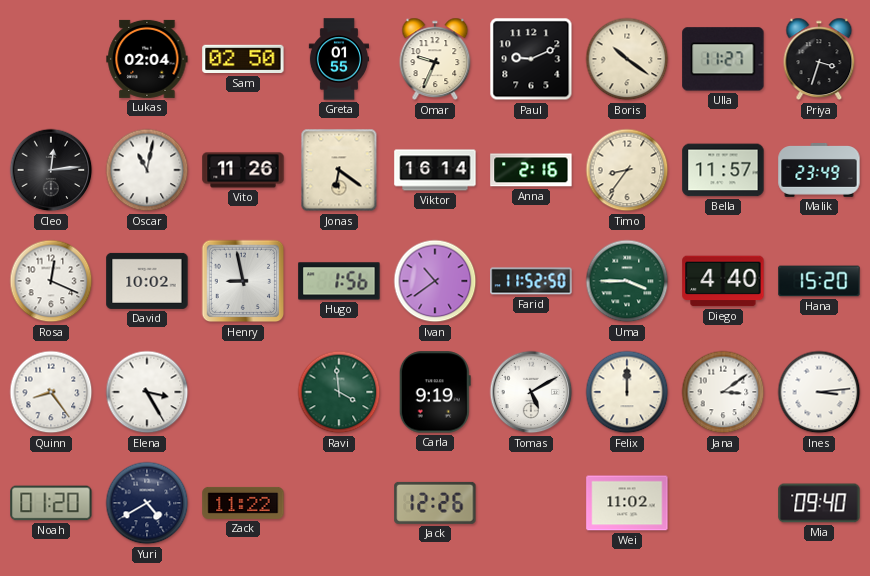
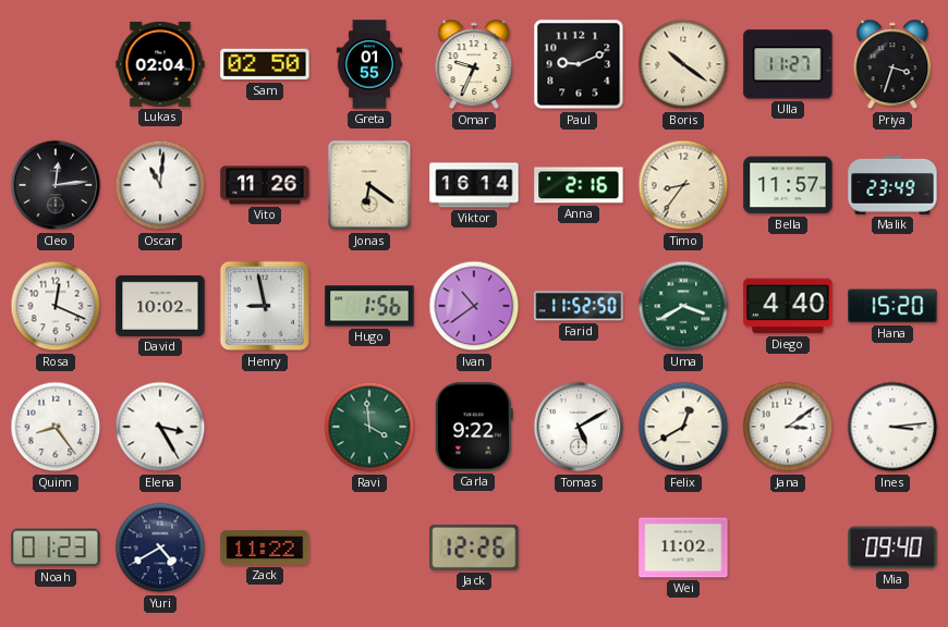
Oscar: 11:02 -> 11:01
Uma: 3:45 -> 3:40
Carla: 9:19 -> 9:22
Felix: 12:00 -> 12:40
Noah: 01:20 -> 01:23
